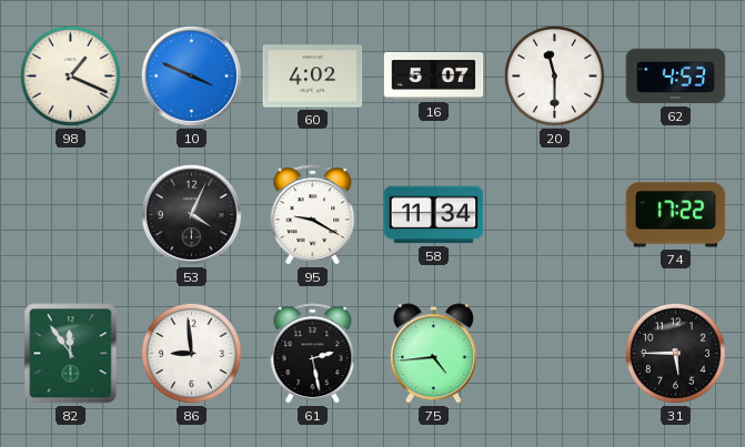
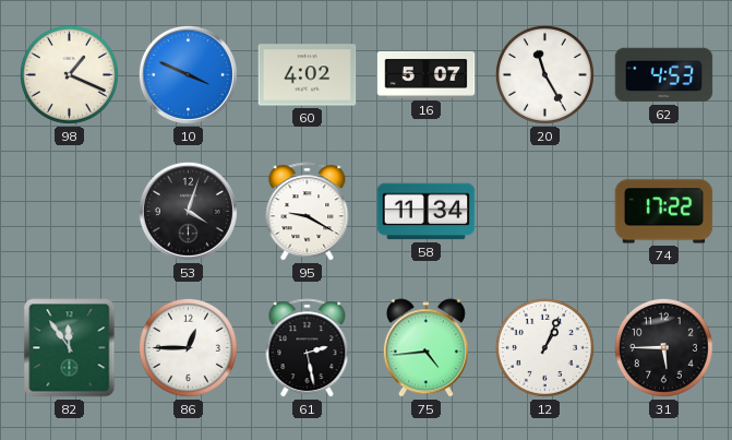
20: 11:30 -> 11:25
53: 4:04 -> 4:03
86: 8:59 -> 12:45
12: none -> 1:04
